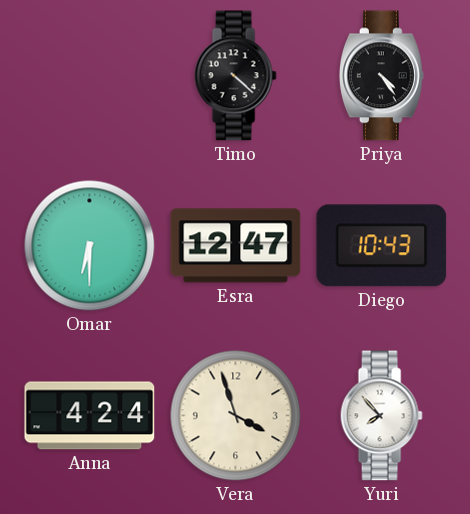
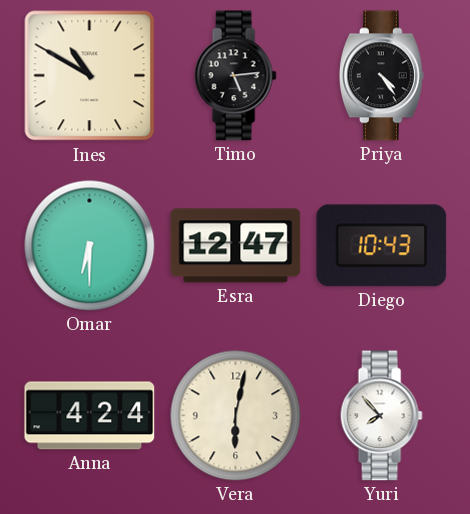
Ines: none -> 10:50
Timo: 4:22 -> 5:14
Vera: 3:57 -> 6:02
